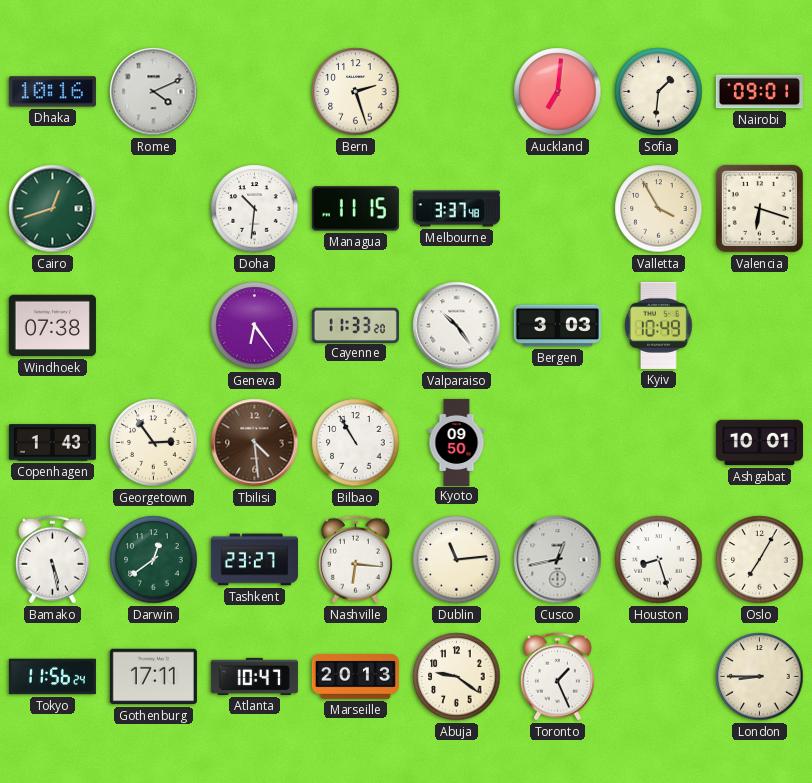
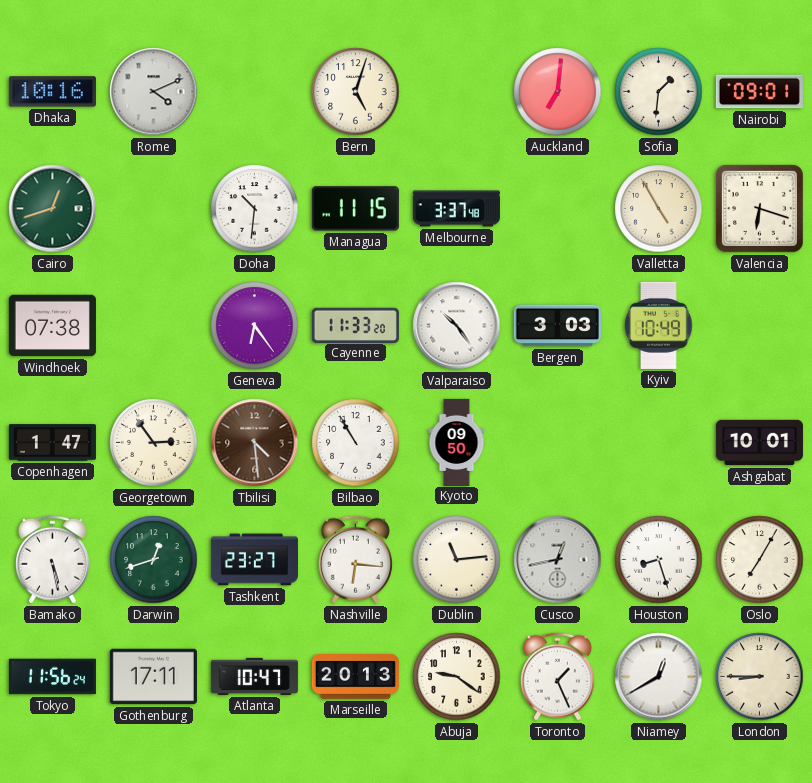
Bern: 2:27 -> 5:03
Valletta: 3:55 -> 4:55
Copenhagen: 1:43 -> 1:47
Darwin: 12:39 -> 12:42
Niamey: none -> 12:40
